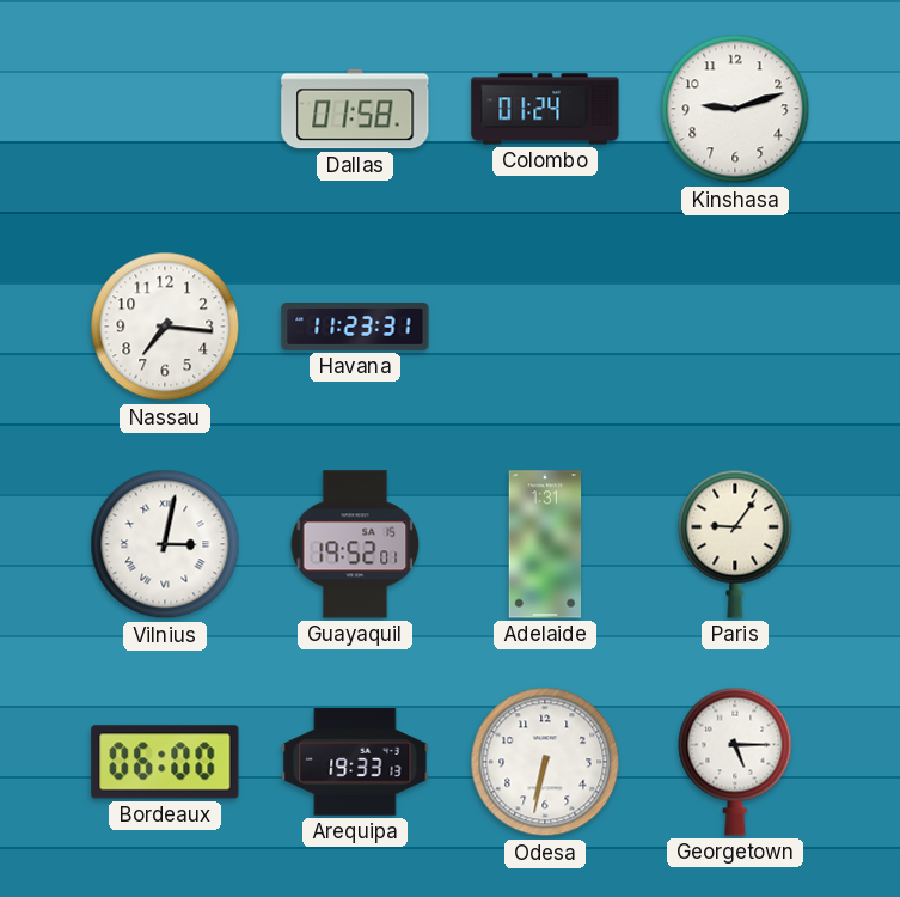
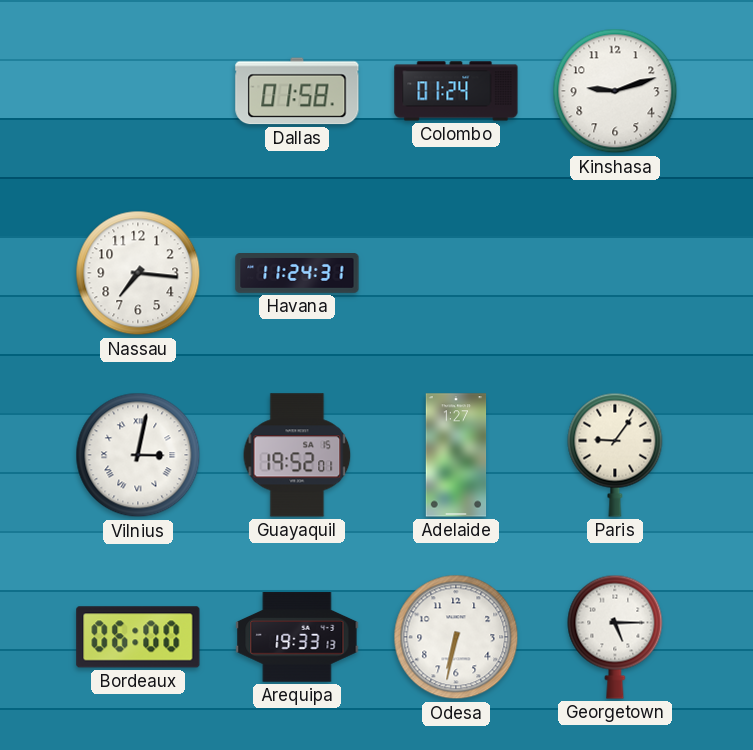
Havana: 11:23 -> 11:24
Adelaide: 1:31 -> 1:27
